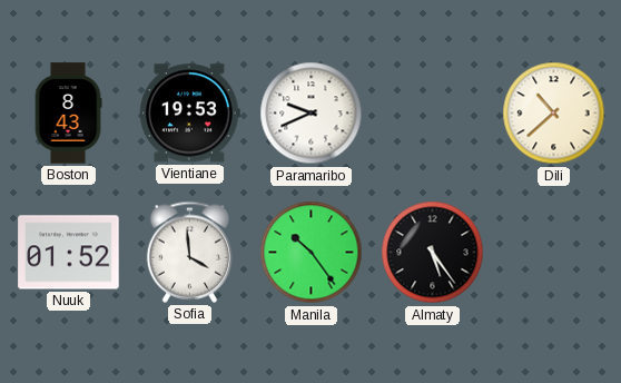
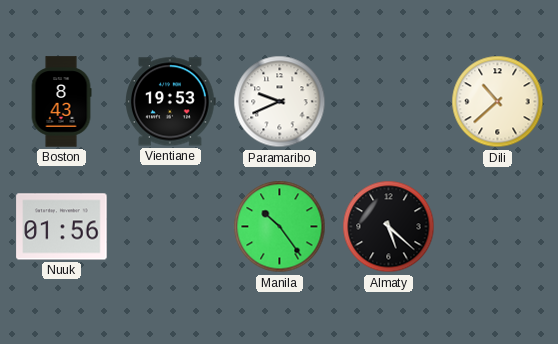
Nuuk: 01:52 -> 01:56
Sofia: 3:59 -> none
Almaty: 5:24 -> 5:22
